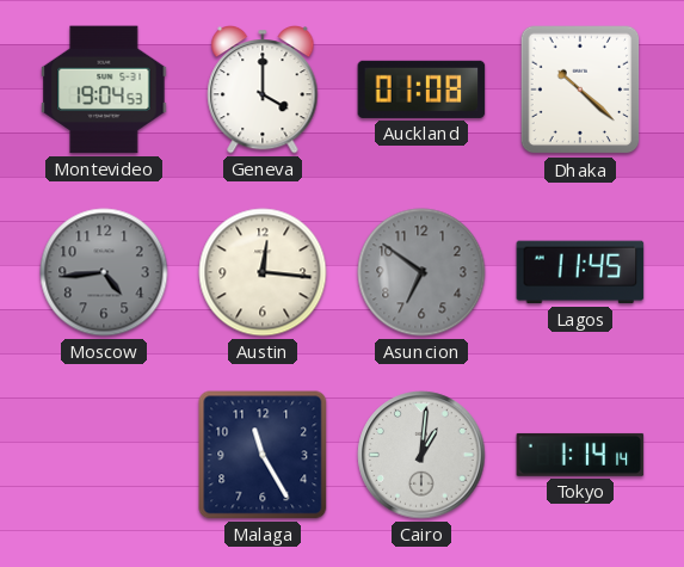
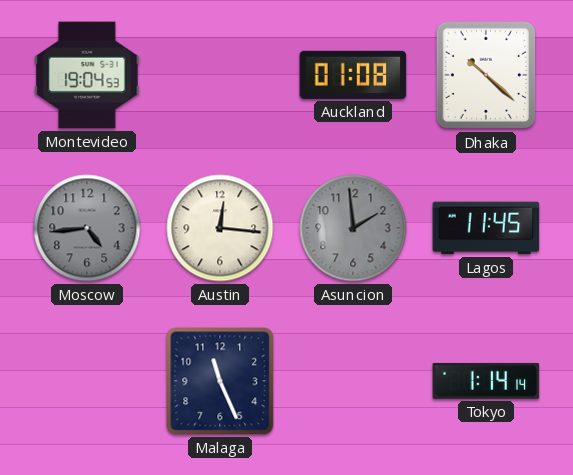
Geneva: 4:00 -> none
Asuncion: 6:51 -> 1:59
Malaga: 11:25 -> 11:26
Cairo: 1:01 -> none
